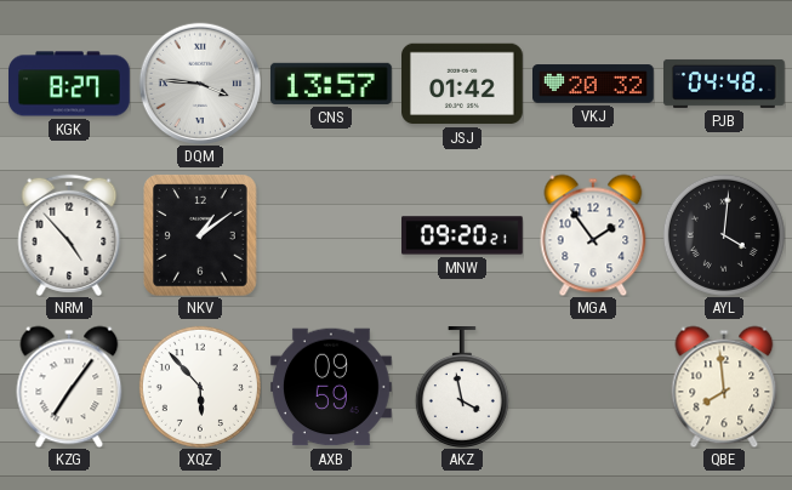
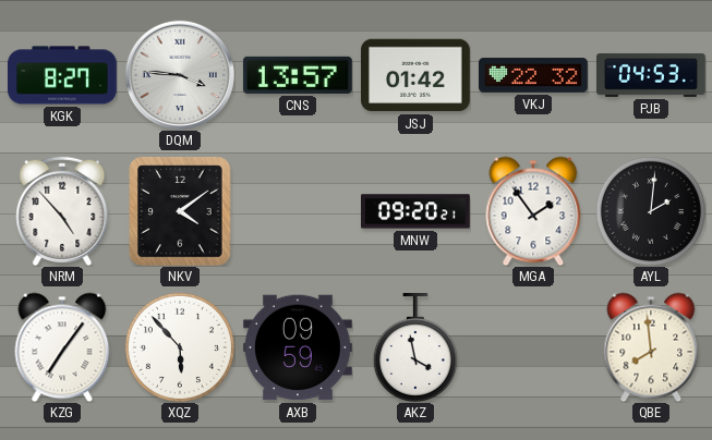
VKJ: 20:32 -> 22:32
PJB: 04:48 -> 04:53
NKV: 1:09 -> 4:09
AYL: 4:01 -> 2:01
